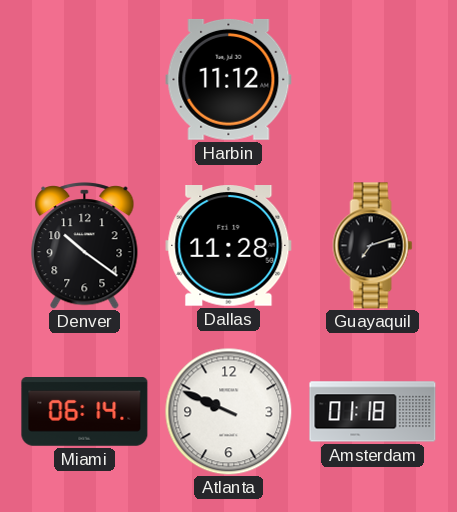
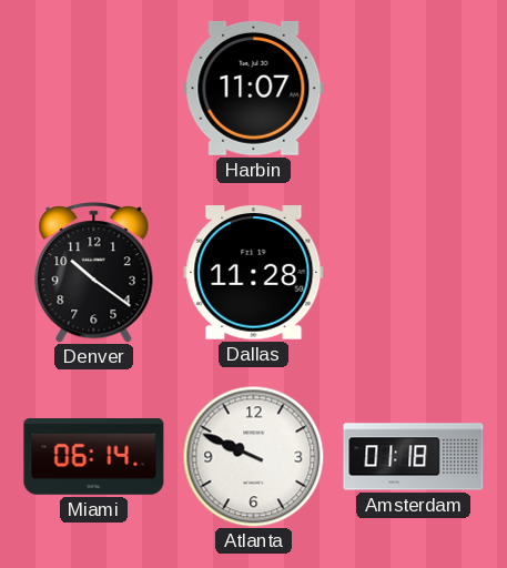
Harbin: 11:12 -> 11:07
Guayaquil: 7:12 -> none
